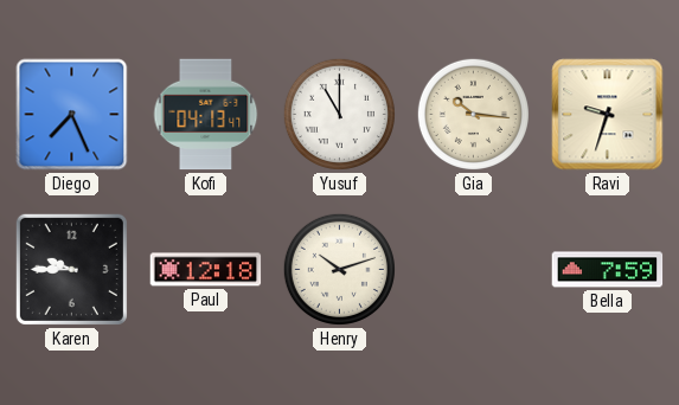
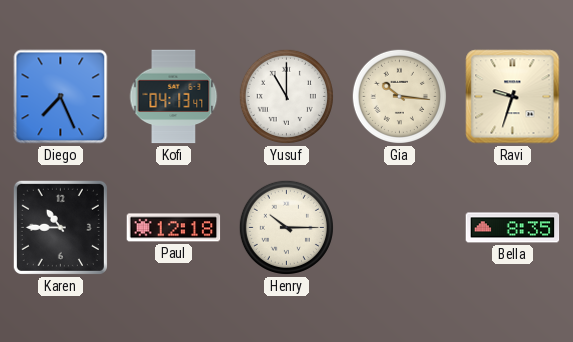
Karen: 9:45 -> 10:45
Henry: 10:12 -> 10:15
Bella: 7:59 -> 8:35
